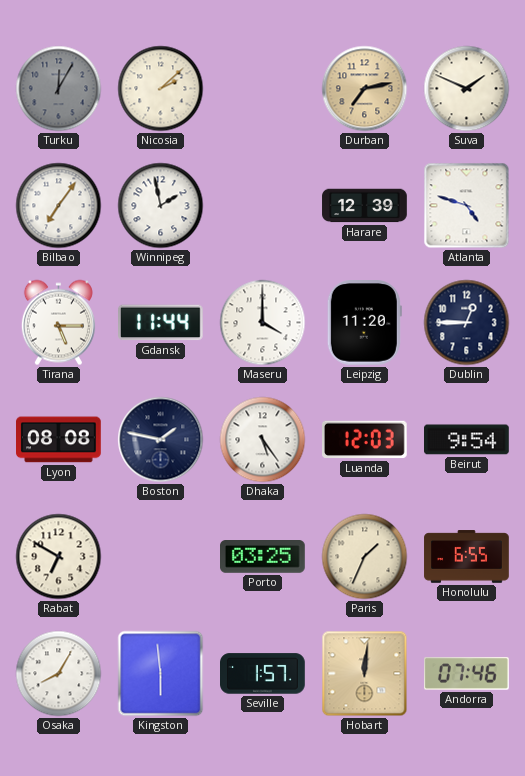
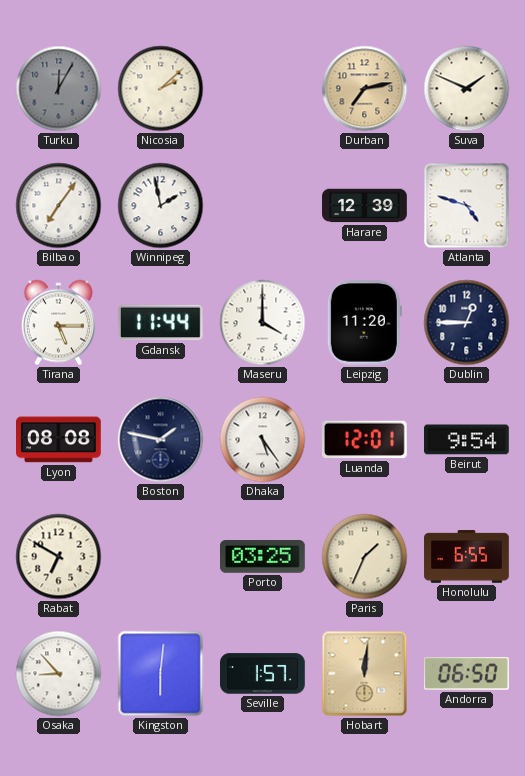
Luanda: 12:03 -> 12:01
Osaka: 8:05 -> 8:53
Kingston: 5:59 -> 6:01
Andorra: 07:46 -> 06:50
